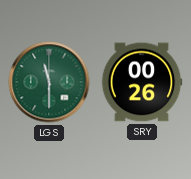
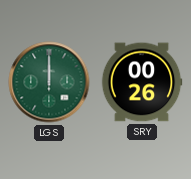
LGS: 11:30 -> 12:00
